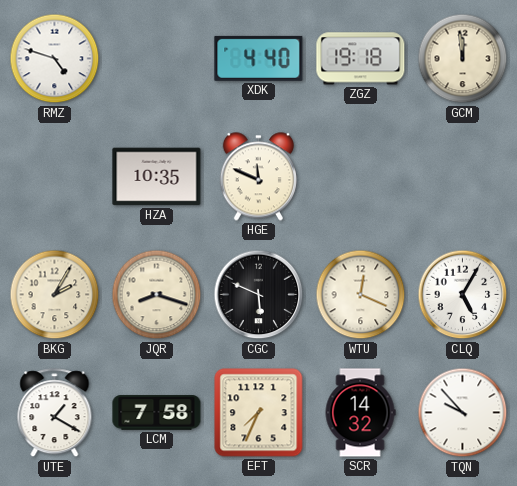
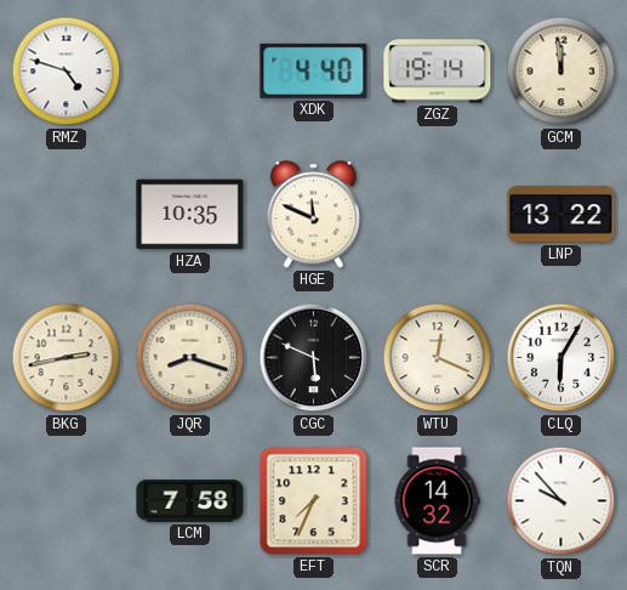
ZGZ: 19:18 -> 19:14
LNP: none -> 13:22
BKG: 2:05 -> 2:43
CLQ: 5:05 -> 6:05
UTE: 1:20 -> none
